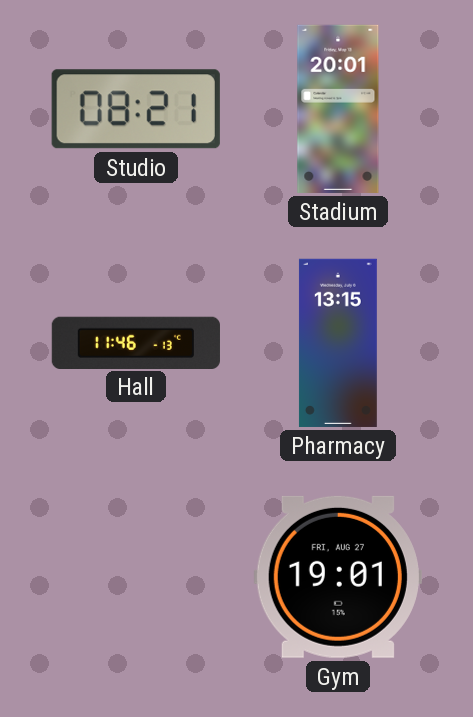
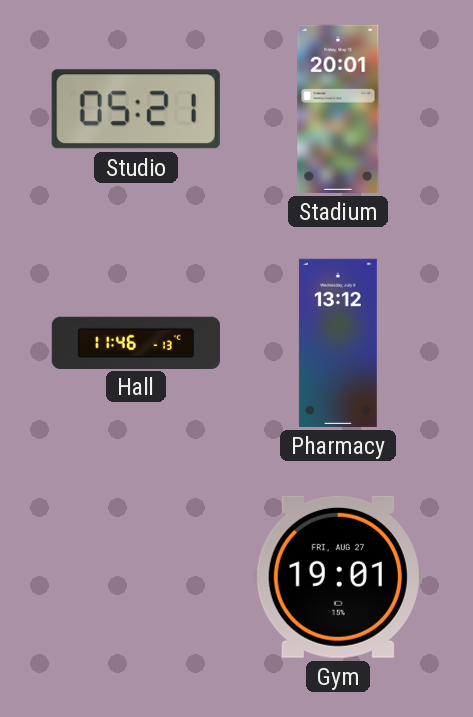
Studio: 08:21 -> 05:21
Pharmacy: 13:15 -> 13:12
